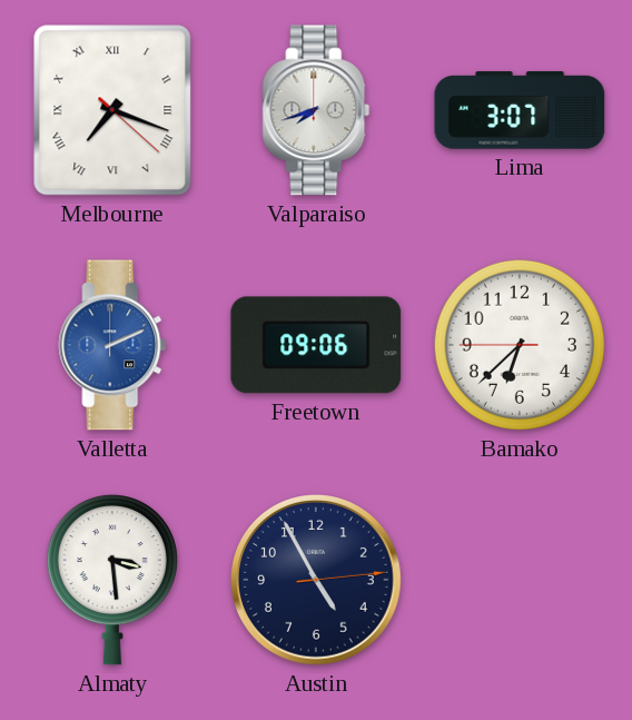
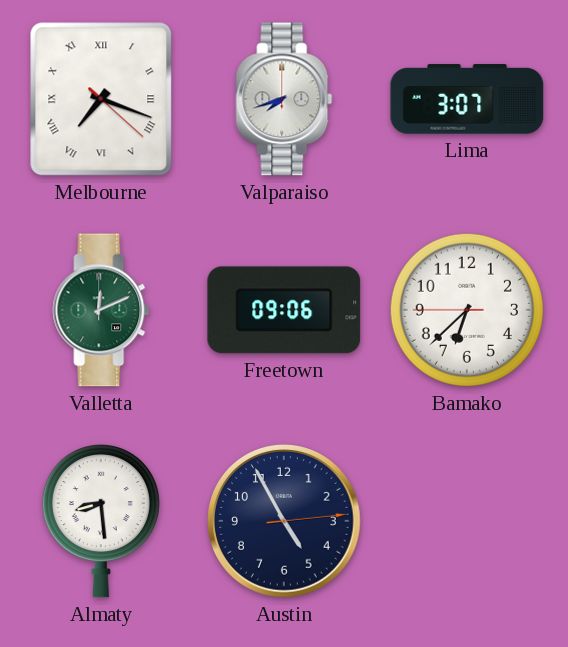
Valletta: 2:11 -> 12:11
Valletta dial: blue -> green
Almaty: 3:29 -> 8:29
